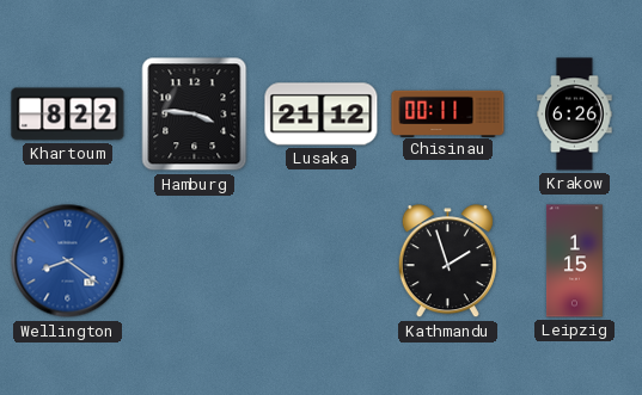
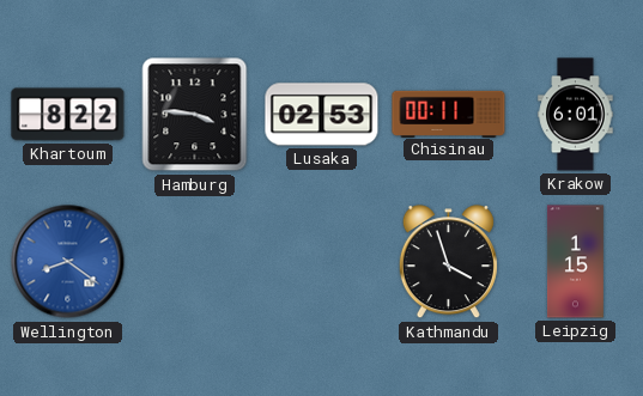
Lusaka: 21:12 -> 02:53
Krakow: 6:26 -> 6:01
Kathmandu: 1:57 -> 3:57
